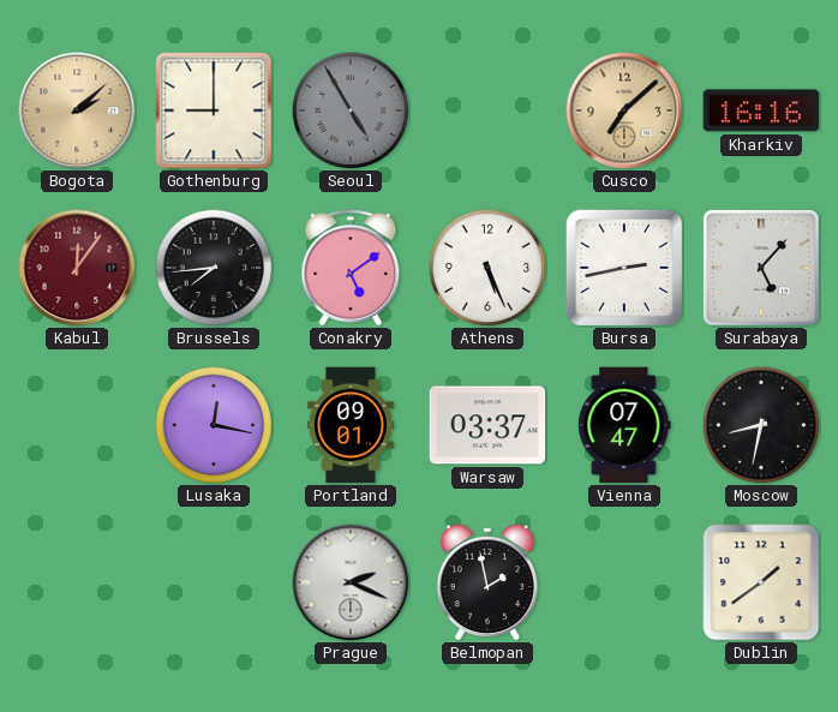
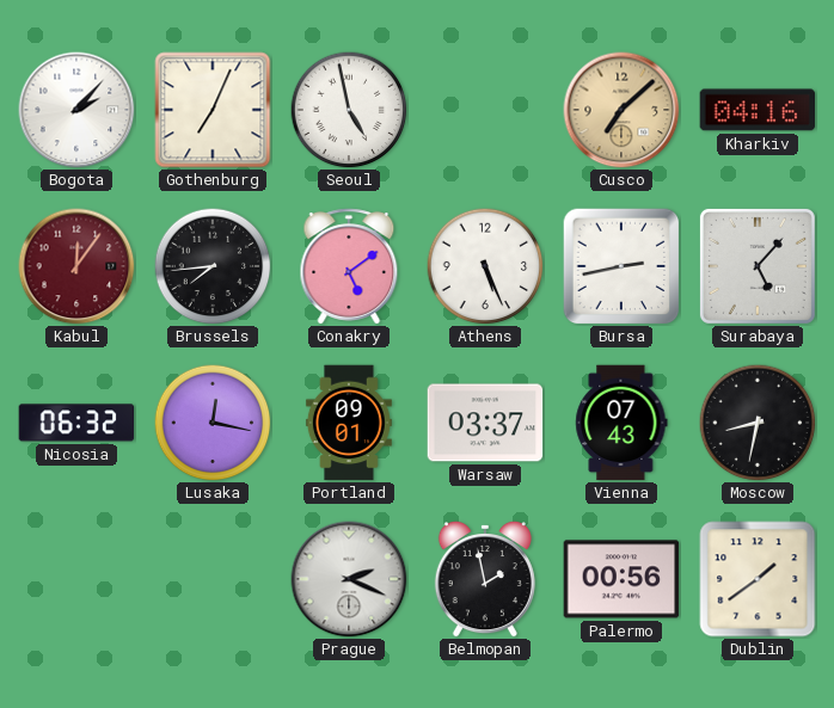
Bogota: 2:08 -> 2:07
Bogota dial: champagne -> white
Gothenburg: 9:00 -> 7:04
Seoul: 4:55 -> 4:58
Seoul dial: grey -> white
Kharkiv: 16:16 -> 04:16
Nicosia: none -> 06:32
Vienna: 07:47 -> 07:43
Palermo: none -> 00:56
